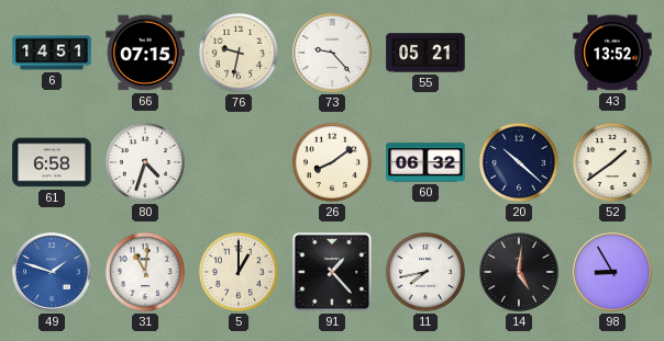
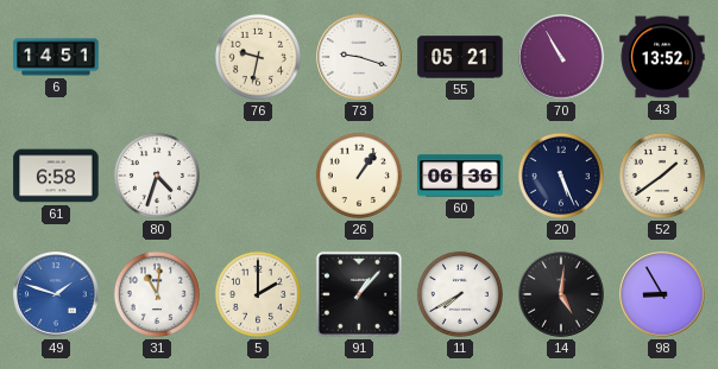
66: 07:15 -> none
73: 9:23 -> 9:18
70: none -> 10:55
26: 8:09 -> 1:06
60: 06:32 -> 06:36
20: 10:22 -> 5:26
5: 1:00 -> 2:00
91: 1:23 -> 1:07
11: 7:43 -> 7:40
